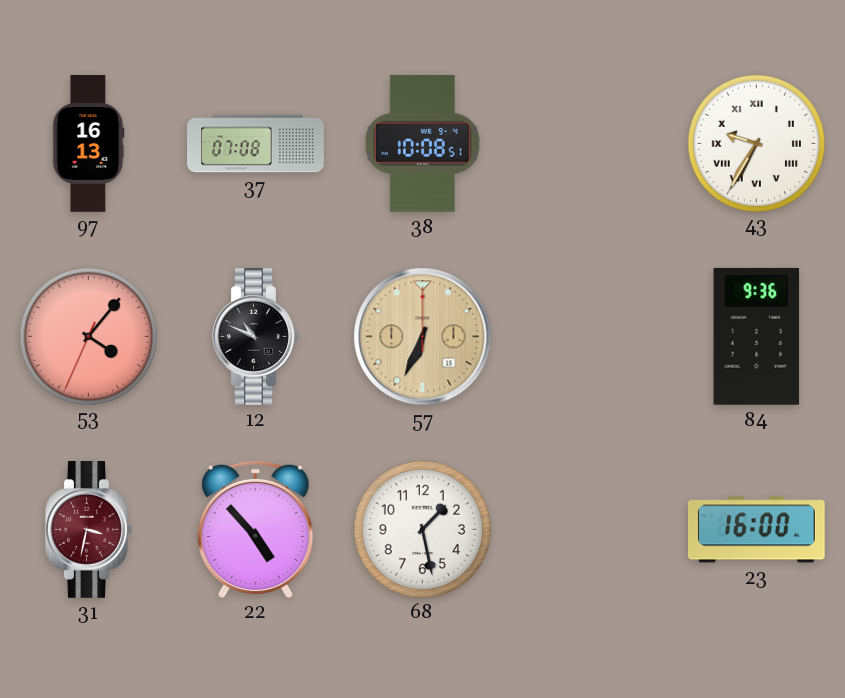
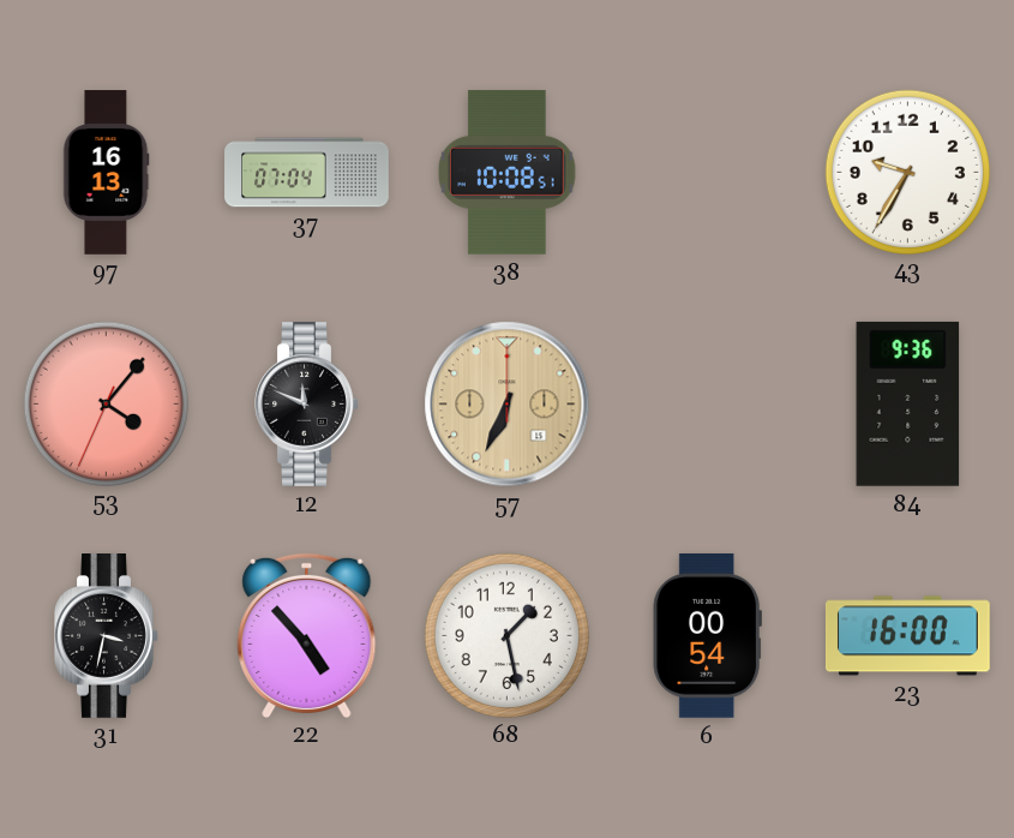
37: 07:08 -> 07:04
43 numerals: Roman -> Arabic
12: 10:49 -> 11:49
31 dial: burgundy -> black
6: none -> 00:54
